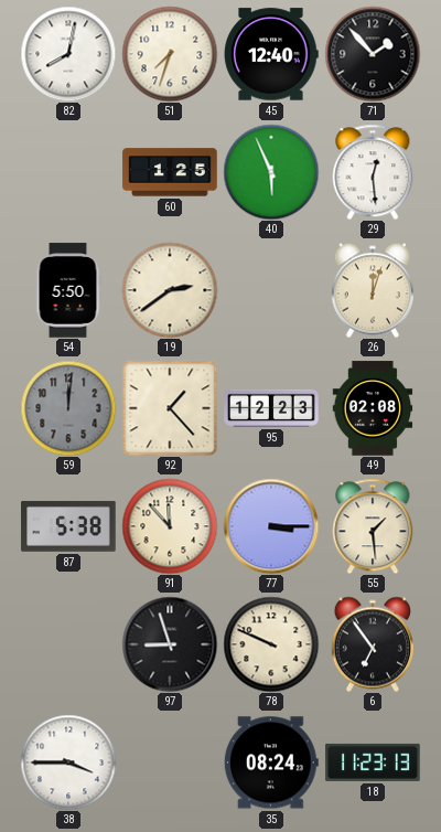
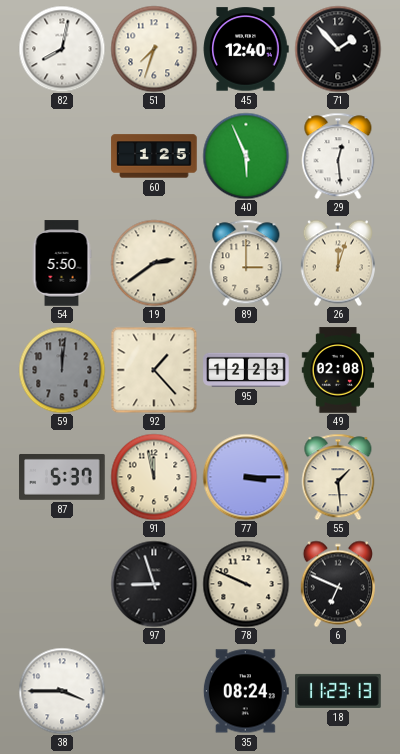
89: none -> 3:00
87: 5:38 -> 5:37
91: 11:53 -> 11:58
6: 6:54 -> 6:49
